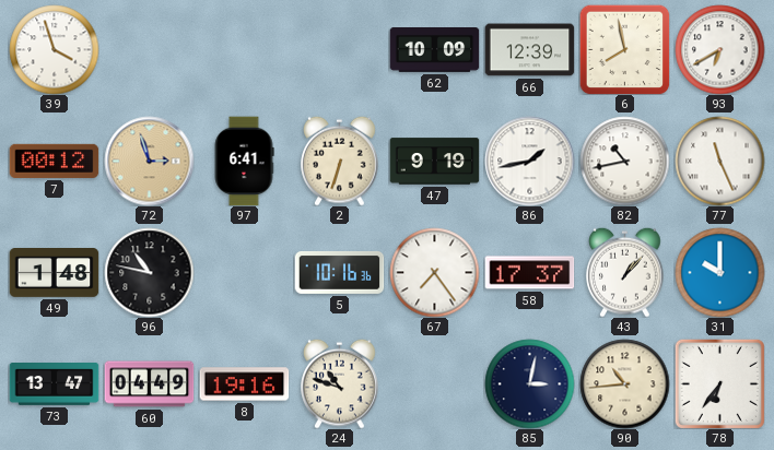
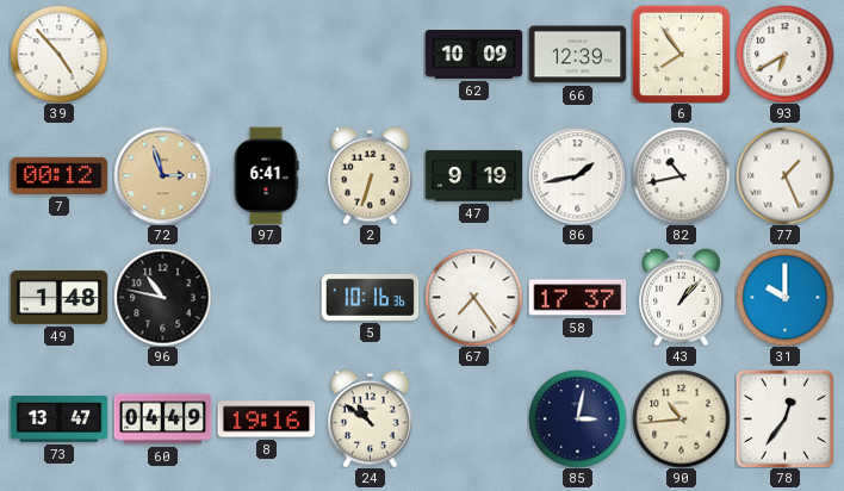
39: 3:57 -> 4:53
6: 7:58 -> 7:54
77: 11:26 -> 1:26
24: 10:48 -> 10:51
78: 6:36 -> 12:36
